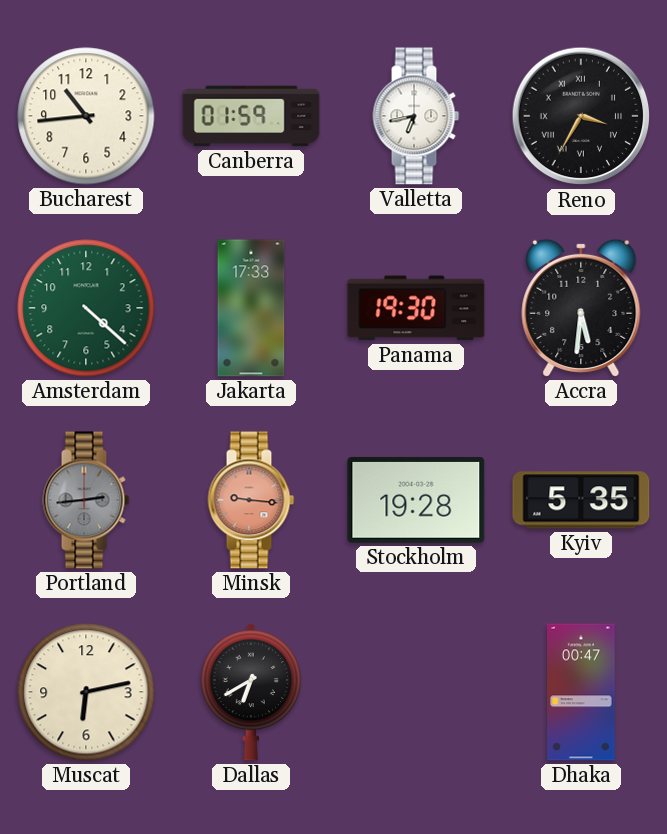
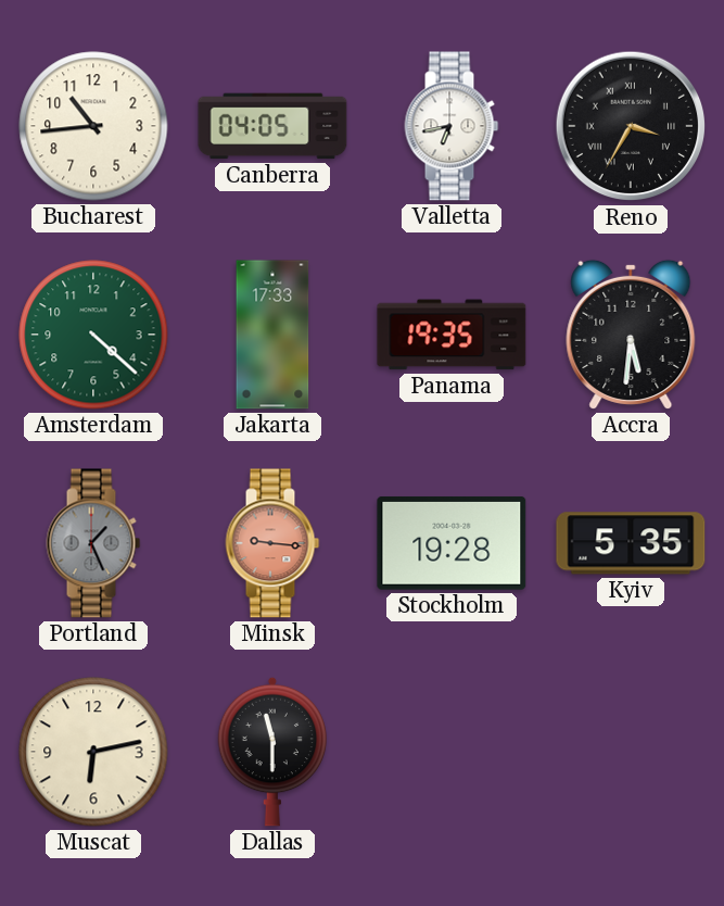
Canberra: 01:59 -> 04:05
Panama: 19:30 -> 19:35
Portland: 2:44 -> 1:26
Dallas: 6:40 -> 11:30
Dhaka: 00:47 -> none
